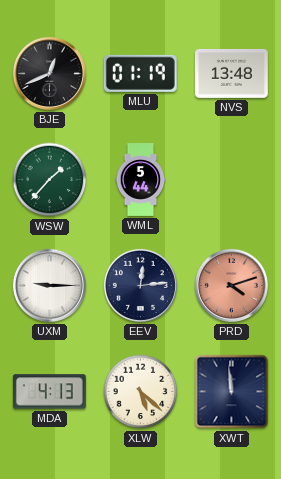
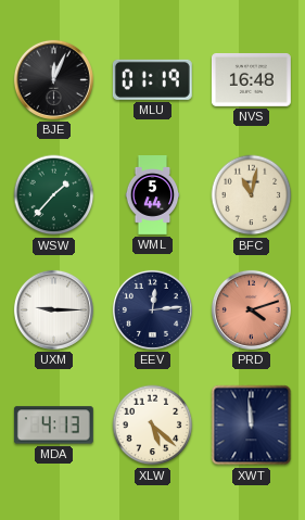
BJE: 12:41 -> 12:04
NVS: 13:48 -> 16:48
BFC: none -> 11:02
